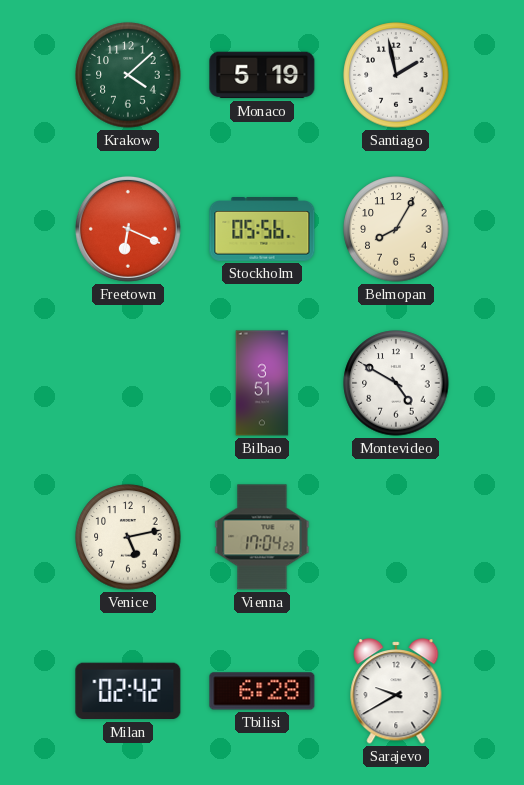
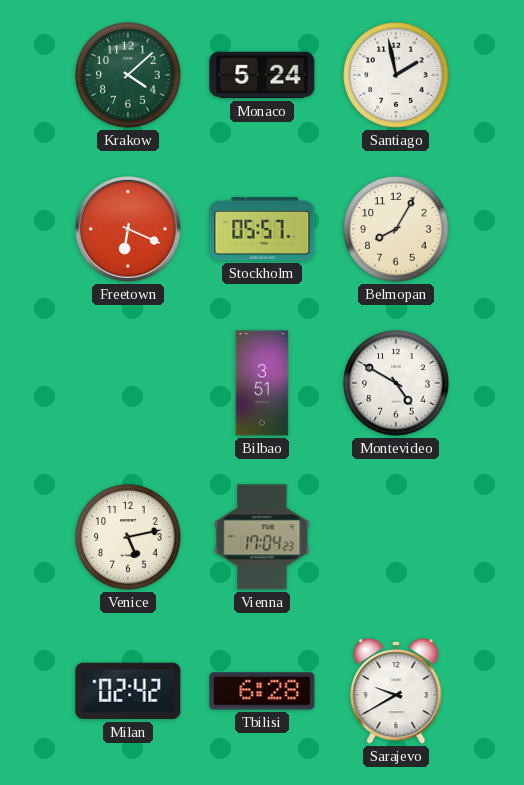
Monaco: 5:19 -> 5:24
Stockholm: 05:56 -> 05:57
